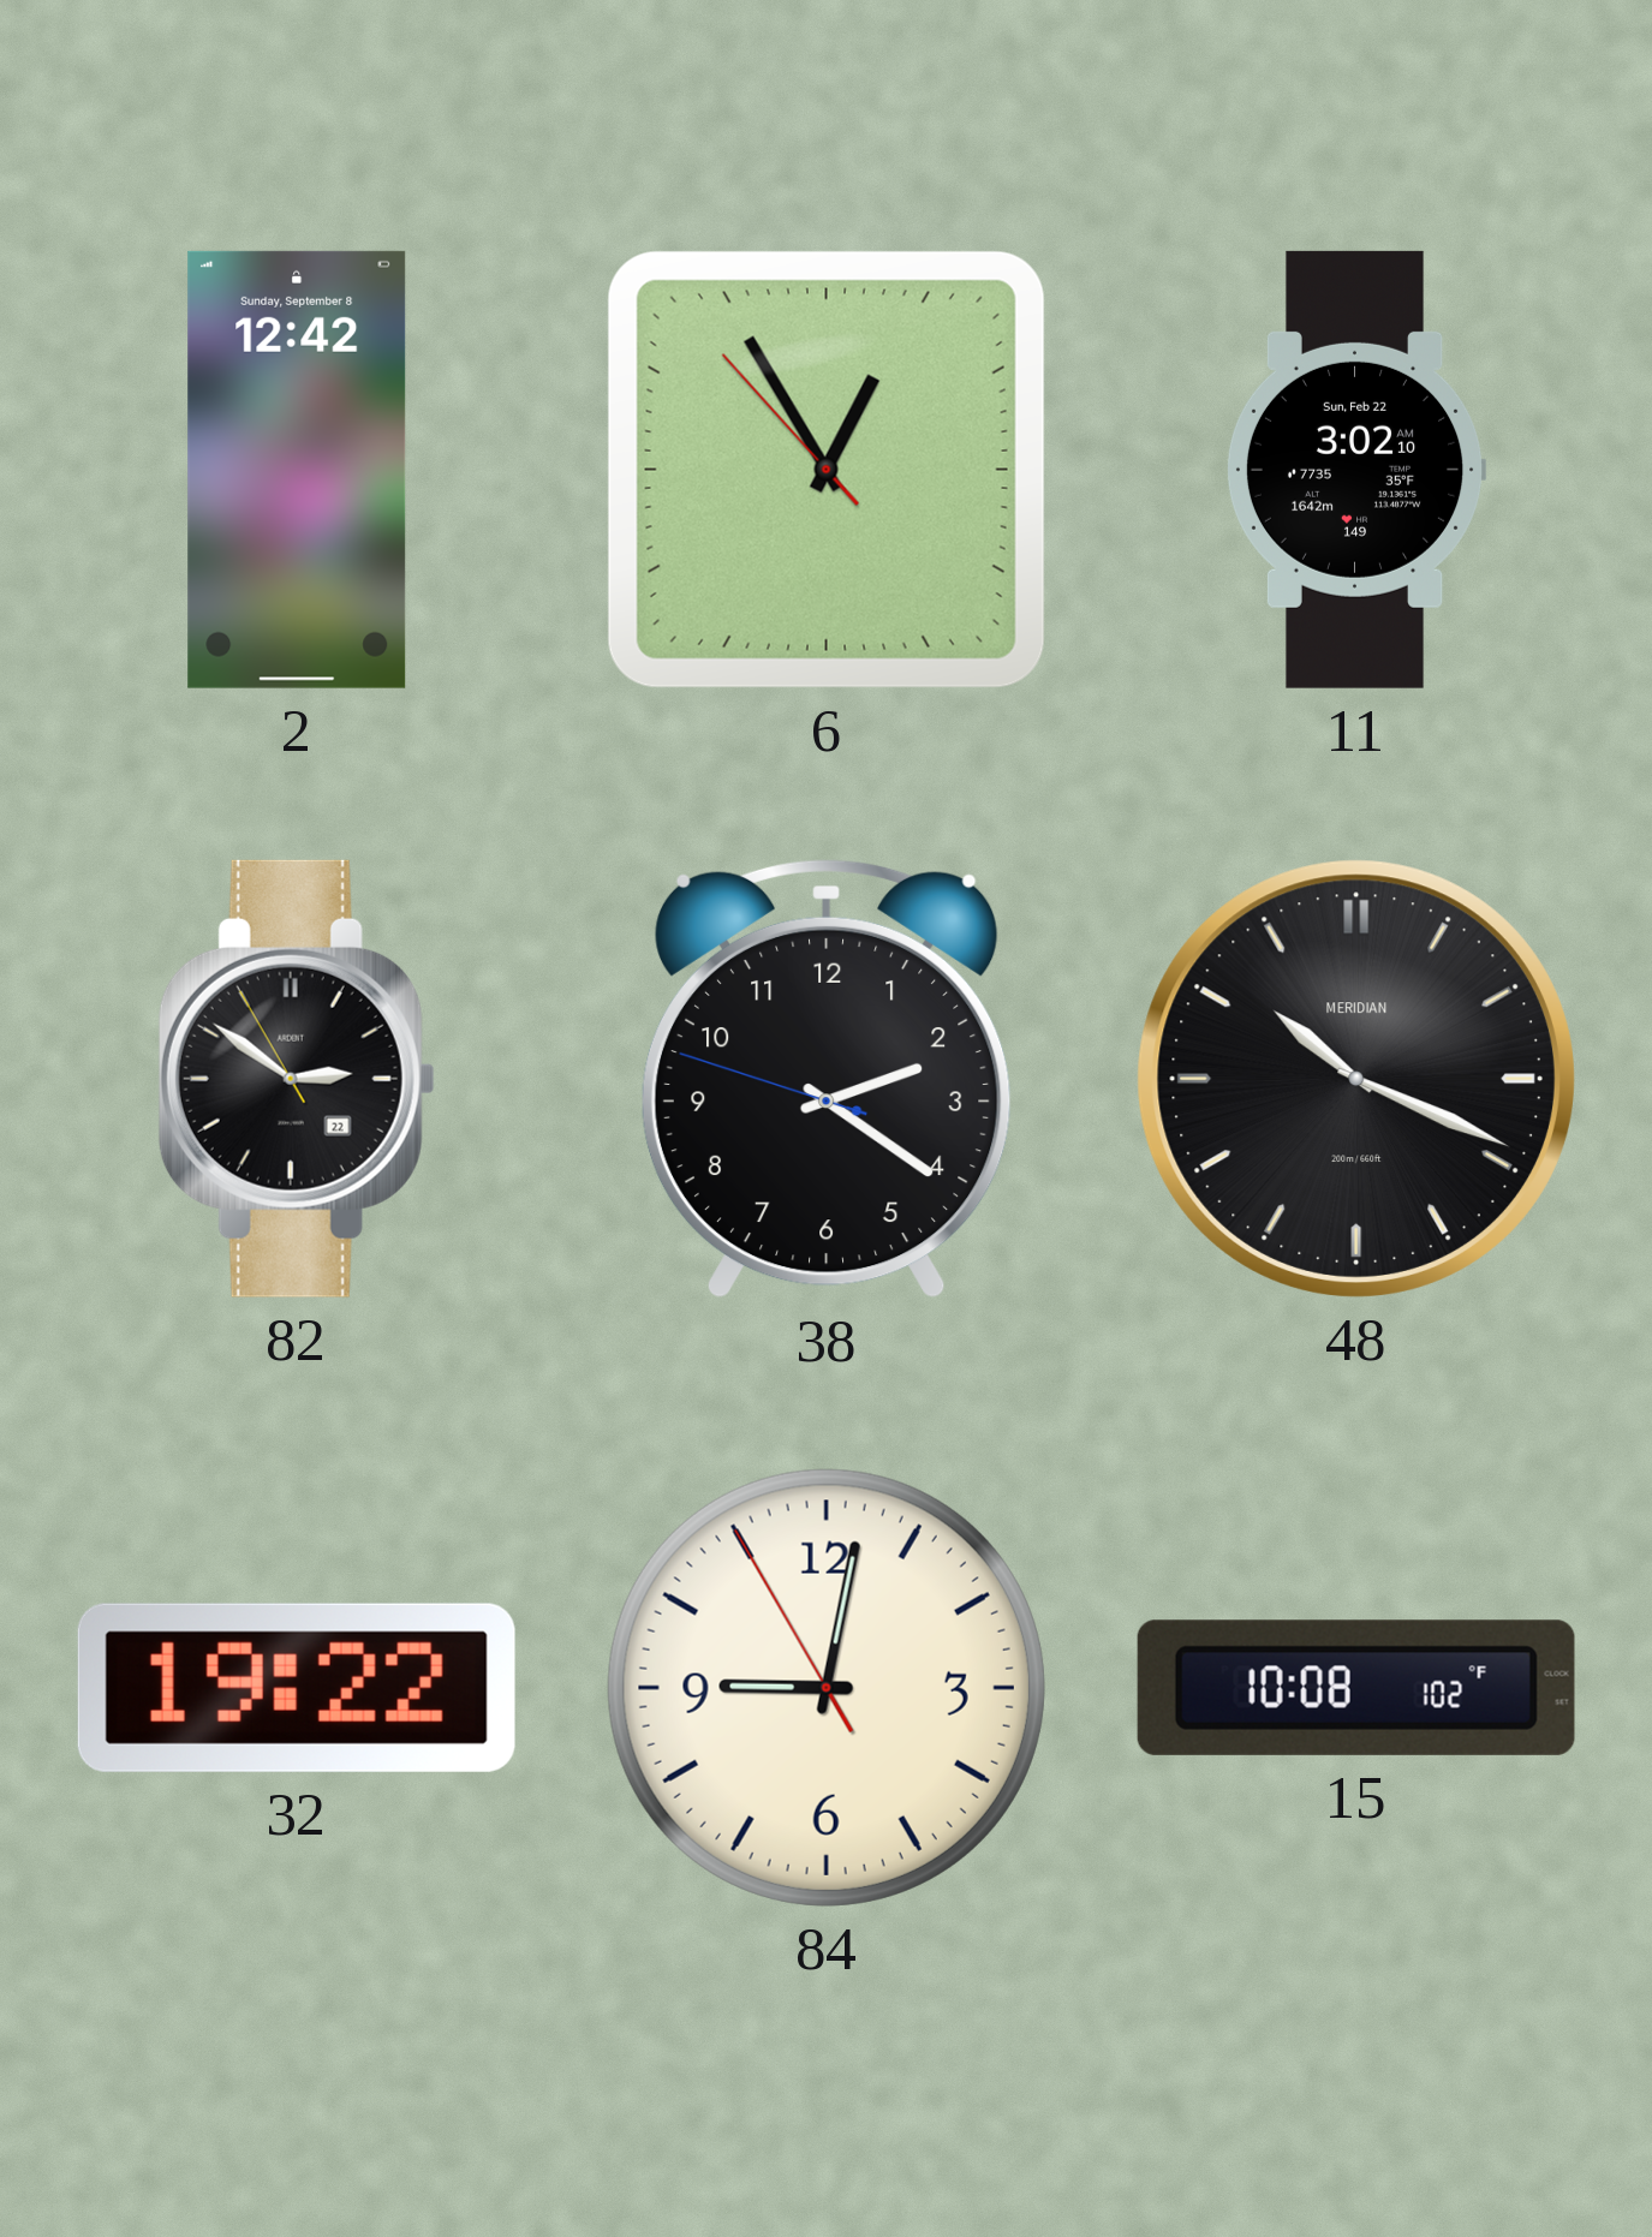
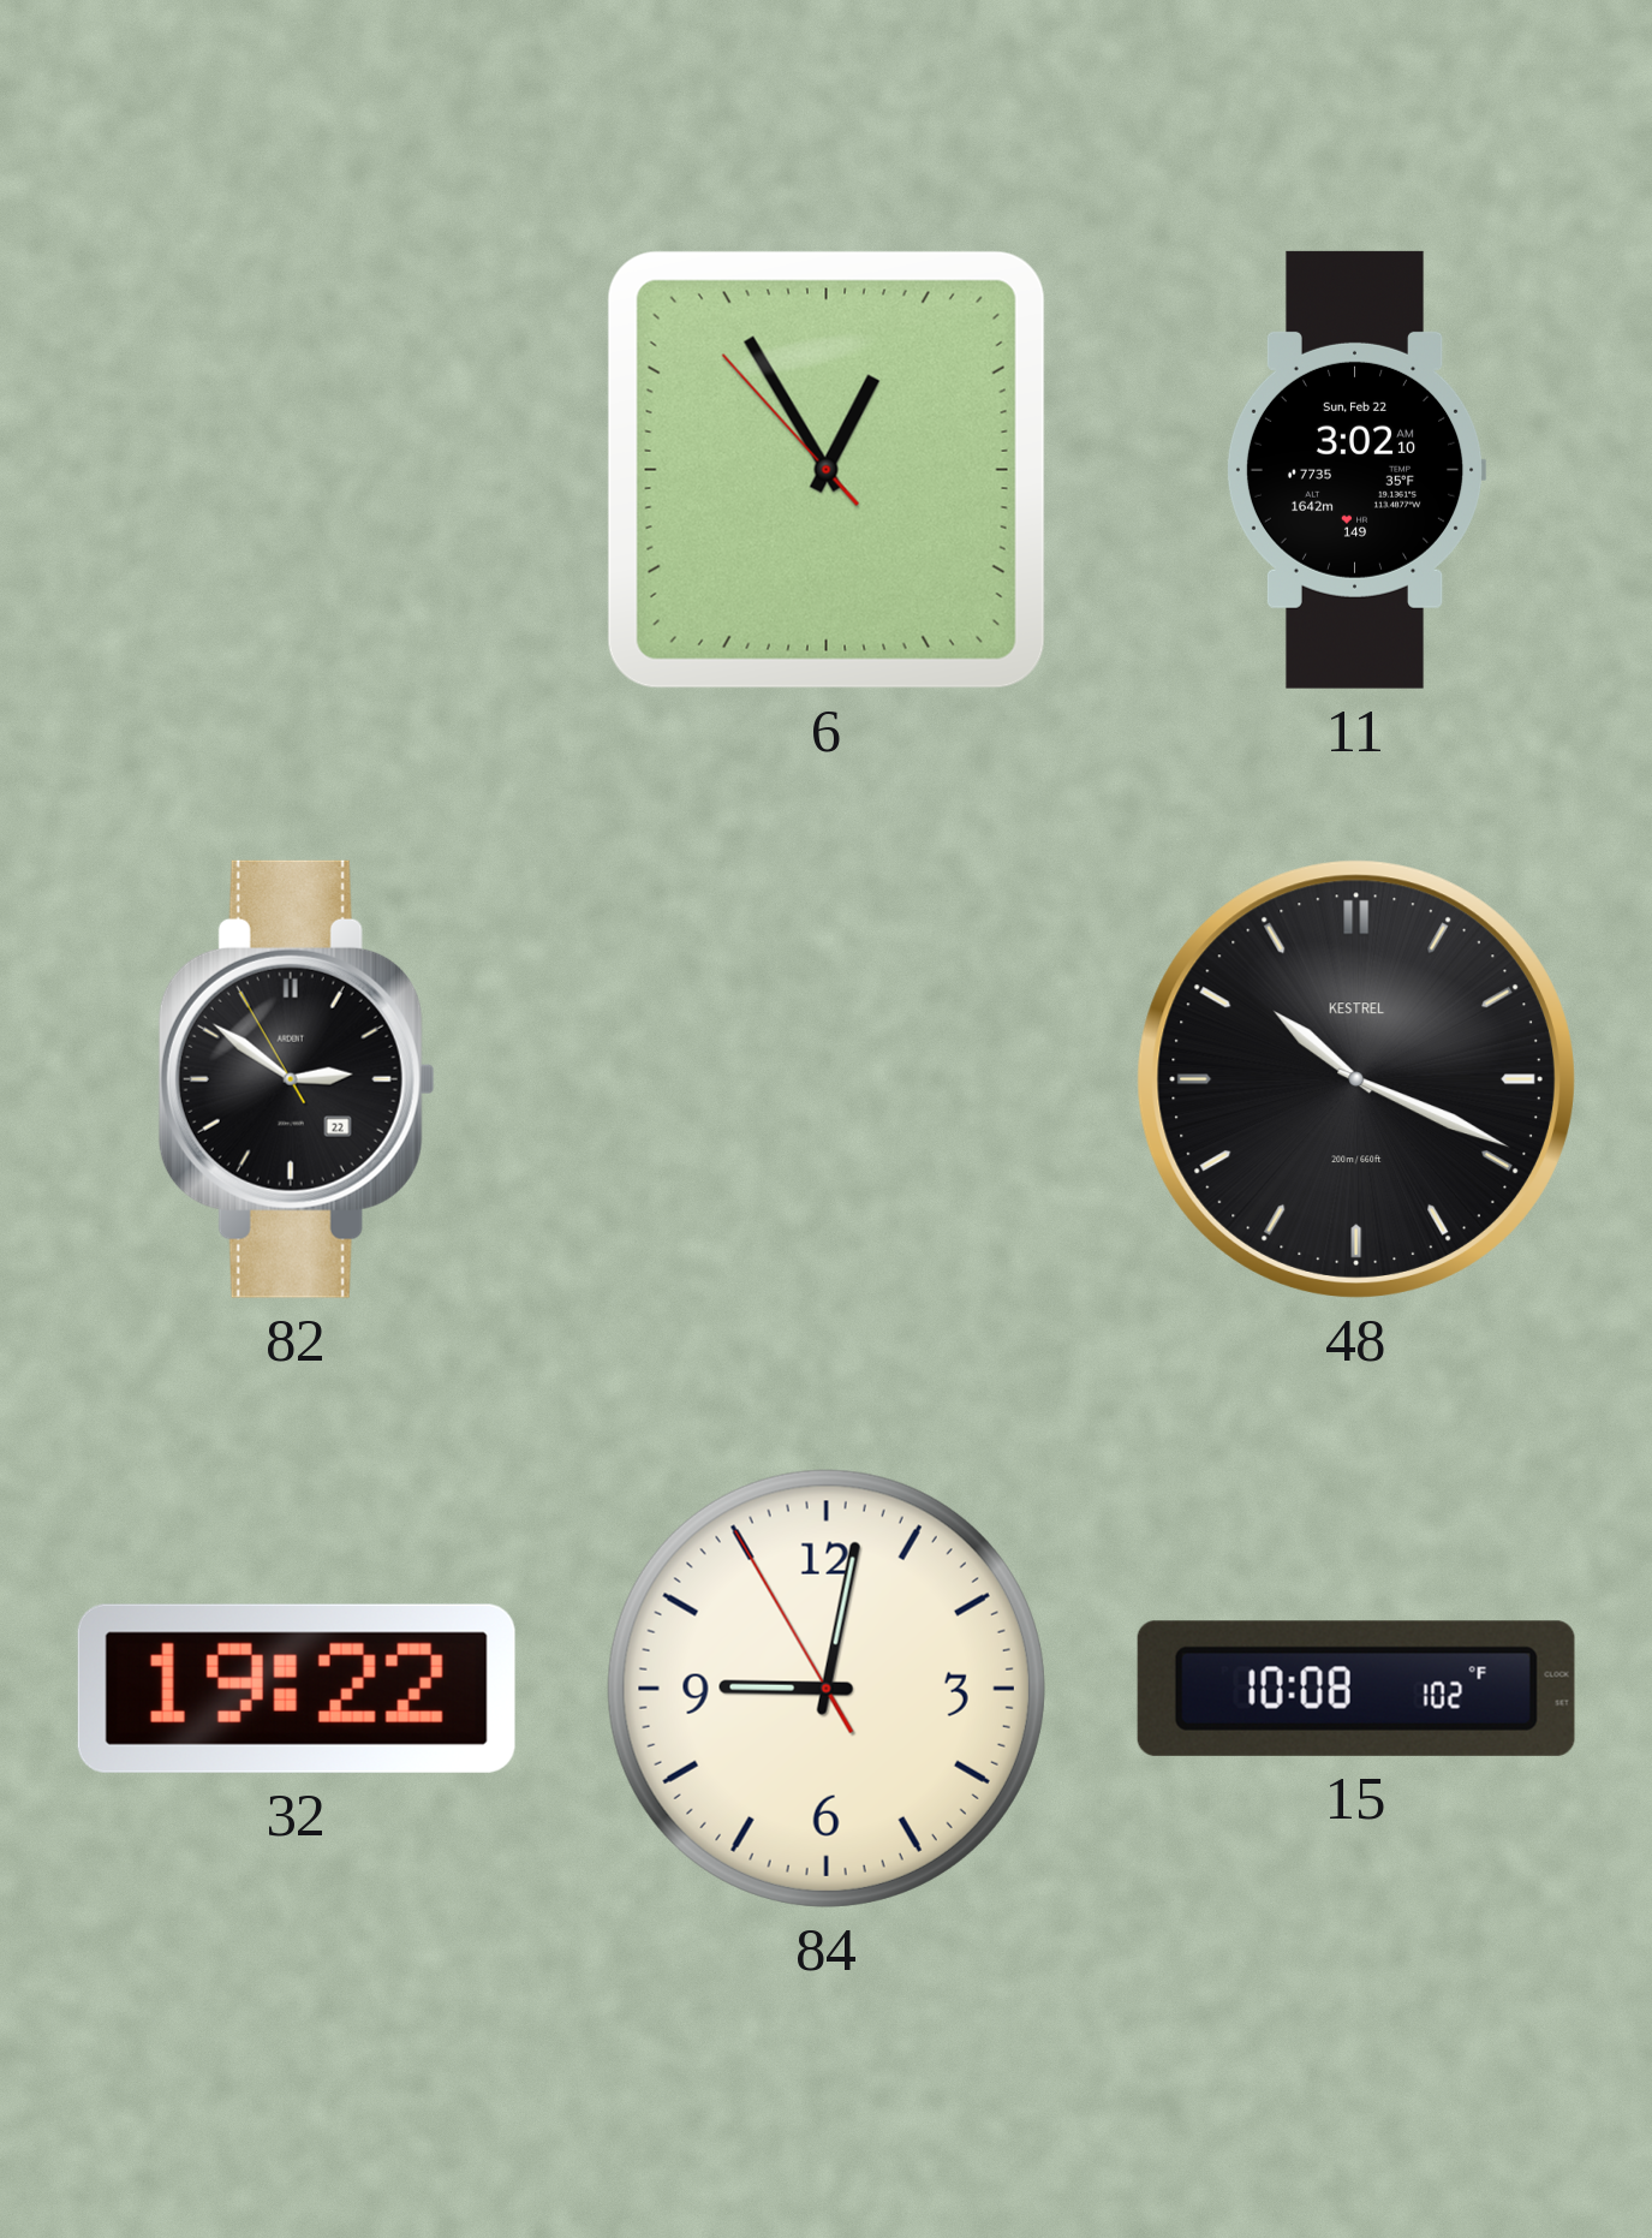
2: 12:42 -> none
38: 2:20 -> none
48 brand: MERIDIAN -> KESTREL
